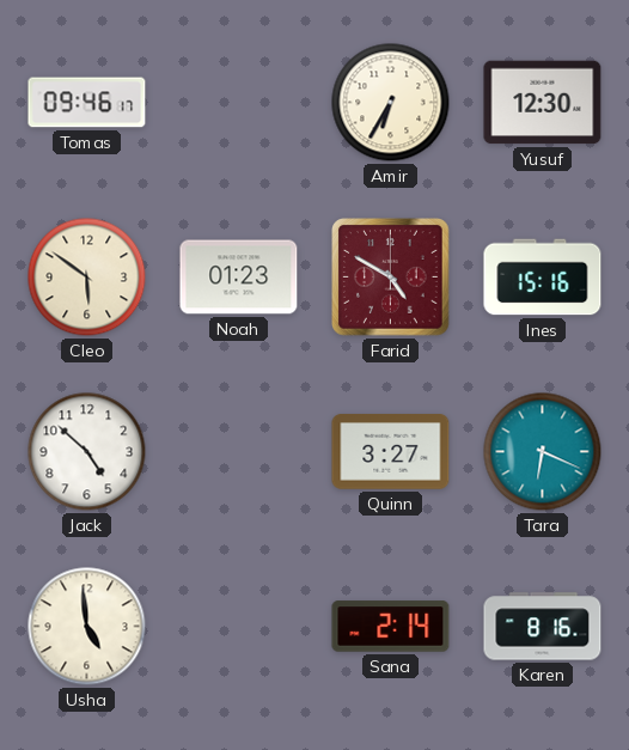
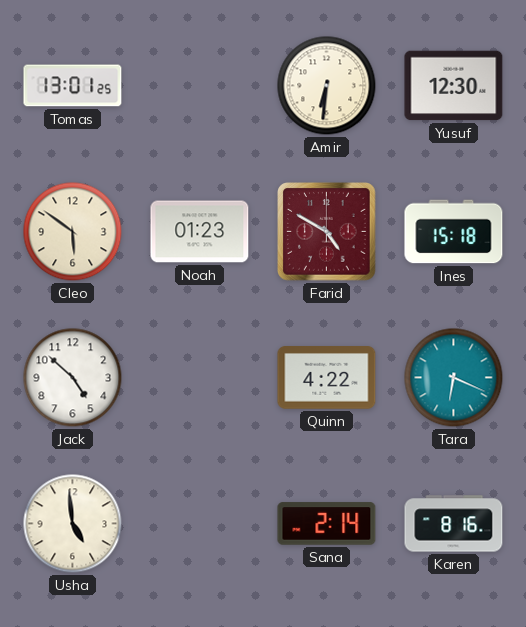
Tomas: 09:46 -> 13:01
Amir: 6:35 -> 6:31
Ines: 15:16 -> 15:18
Quinn: 3:27 -> 4:22
